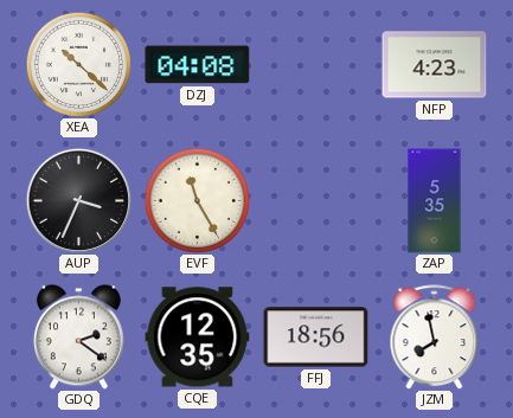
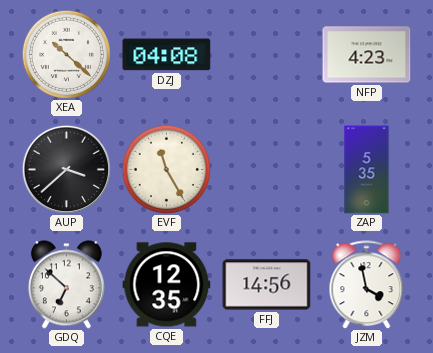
AUP: 3:34 -> 3:38
GDQ: 2:21 -> 6:52
FFJ: 18:56 -> 14:56
JZM: 7:58 -> 3:58
